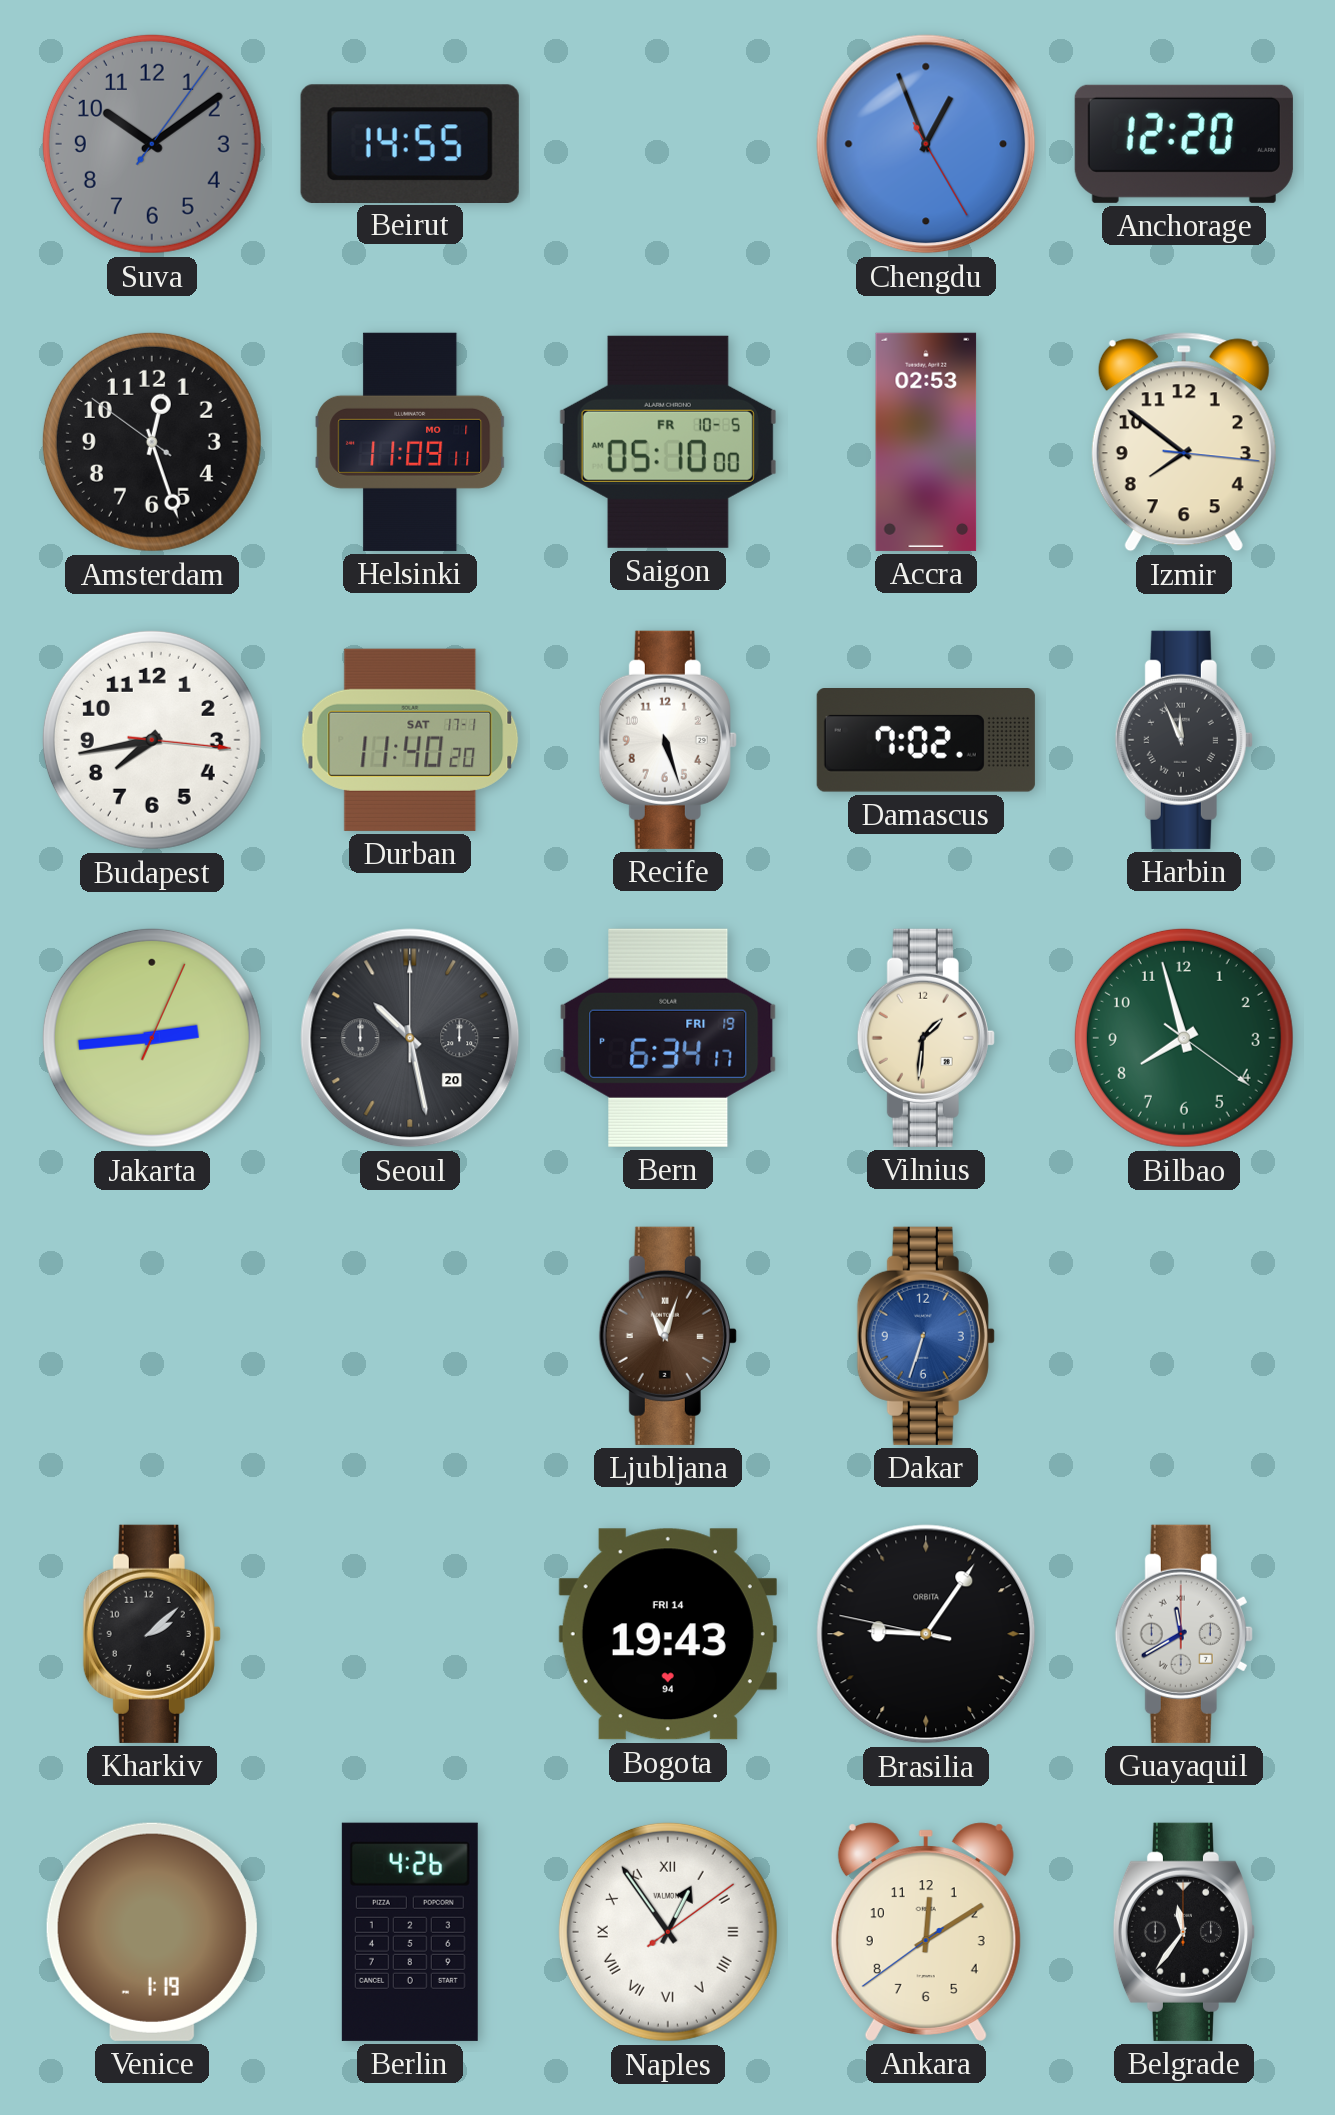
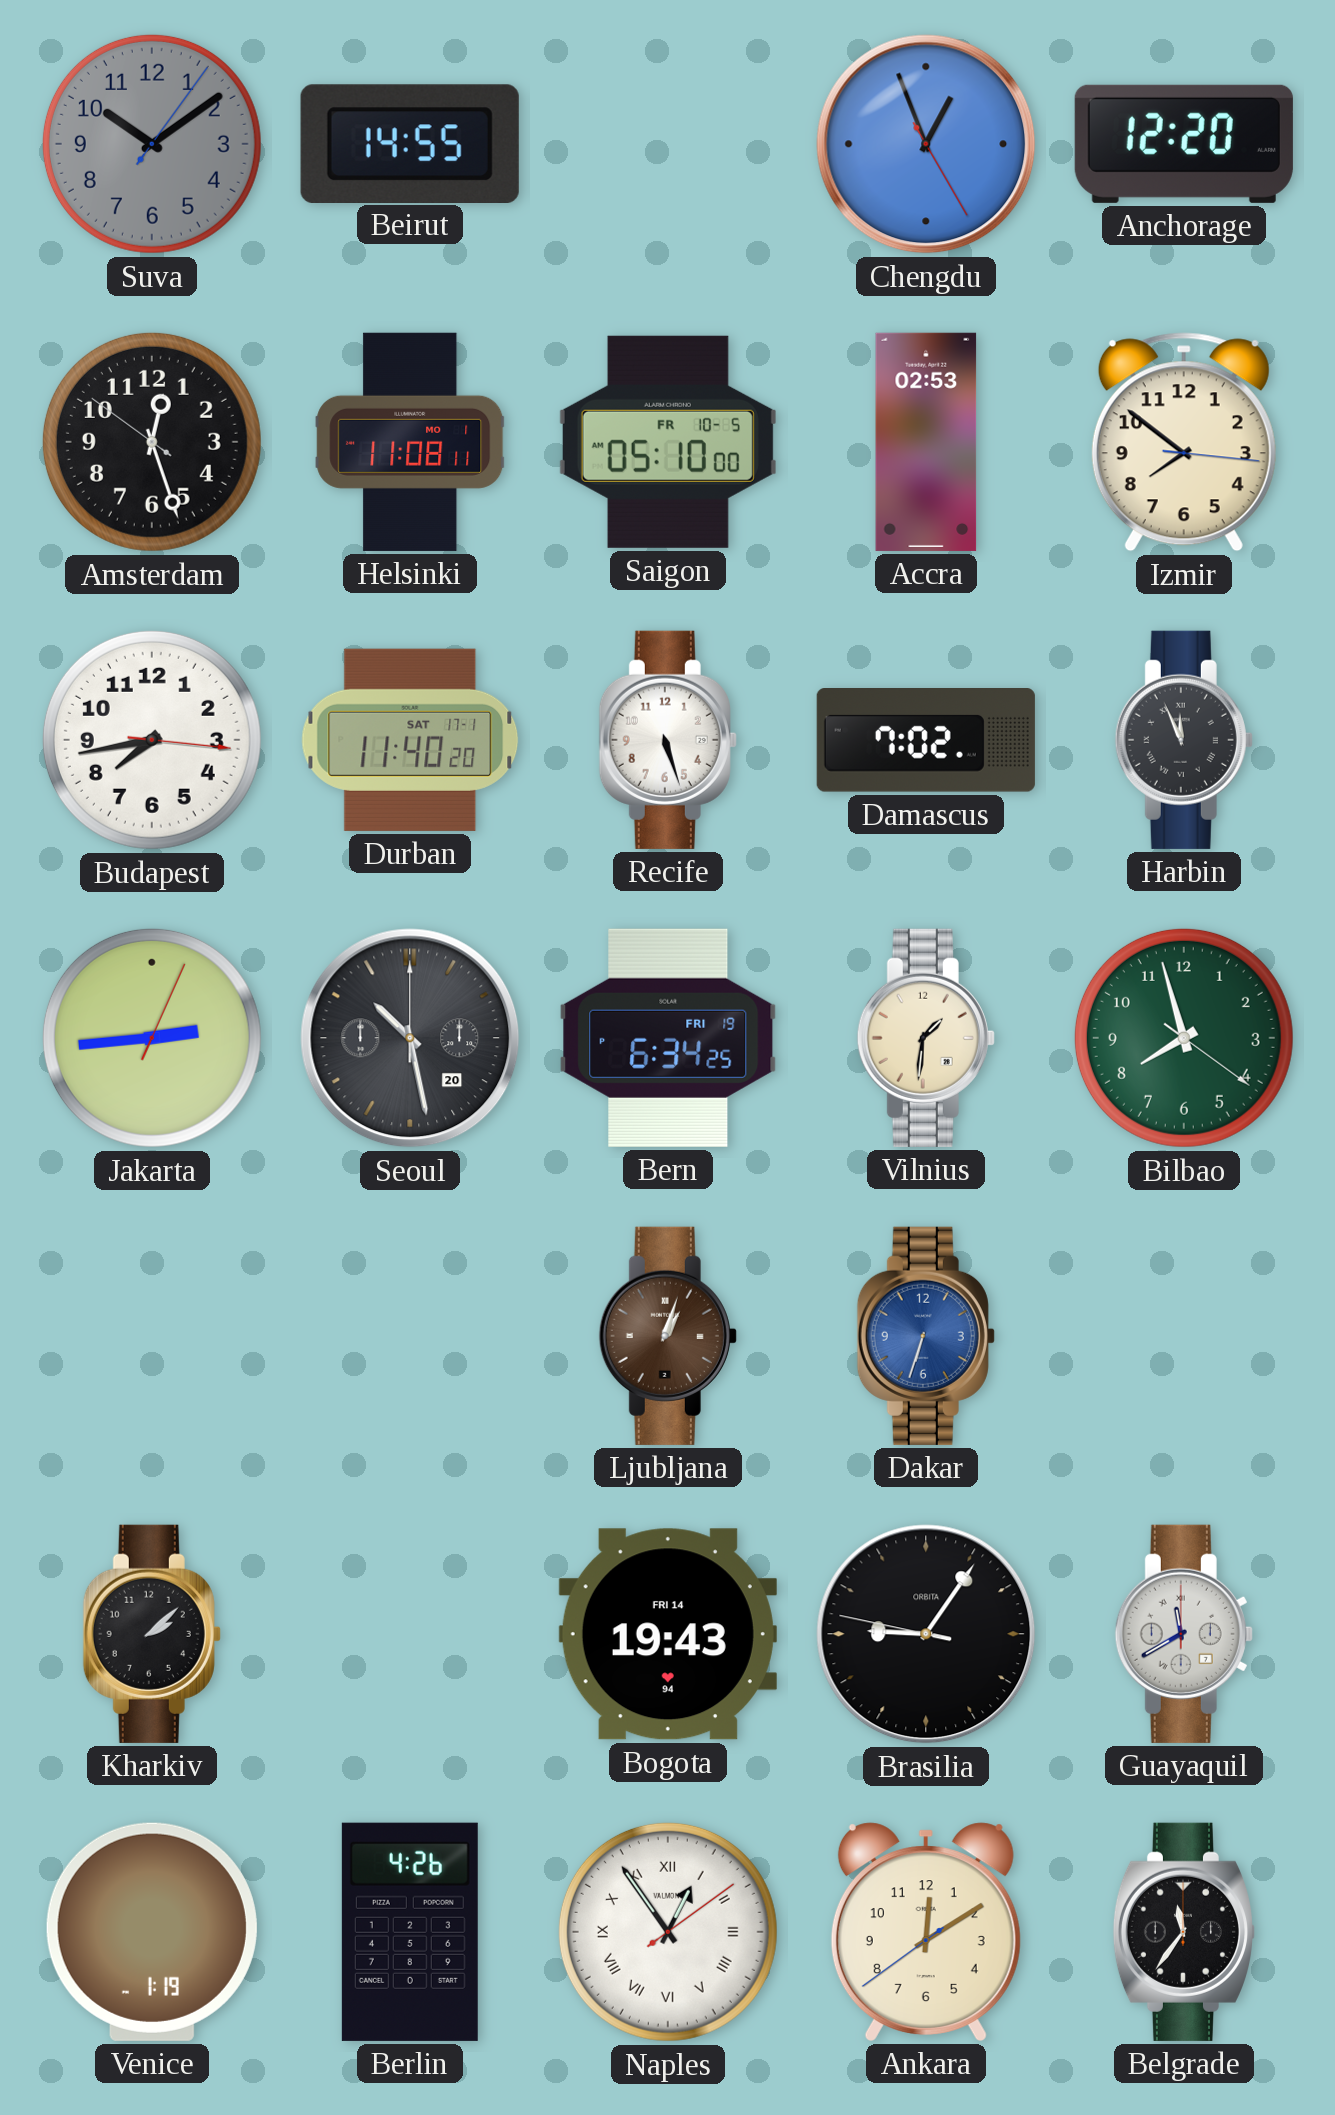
Helsinki: 11:09 -> 11:08
Bern: 6:34:17 -> 6:34:25
Ljubljana: 11:03 -> 1:03
